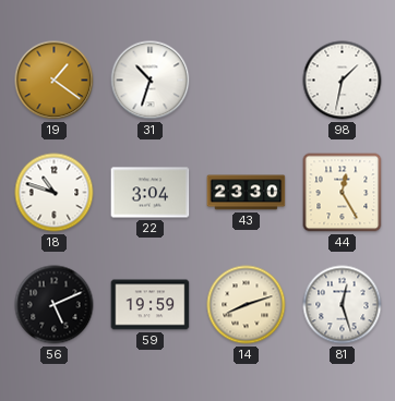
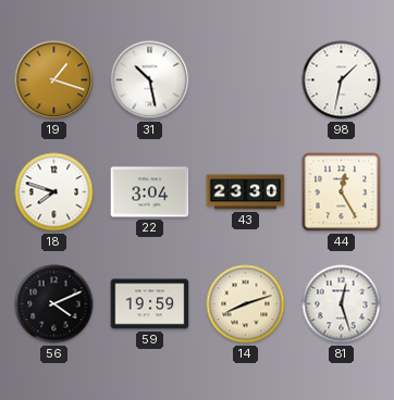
19: 1:21 -> 1:18
31: 10:33 -> 10:28
18: 10:48 -> 7:48
56: 5:11 -> 4:11
